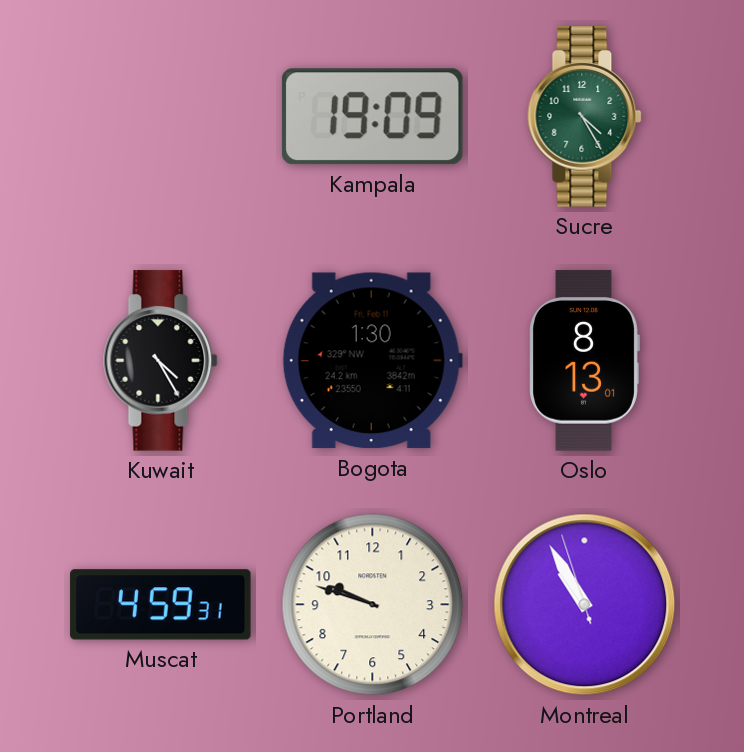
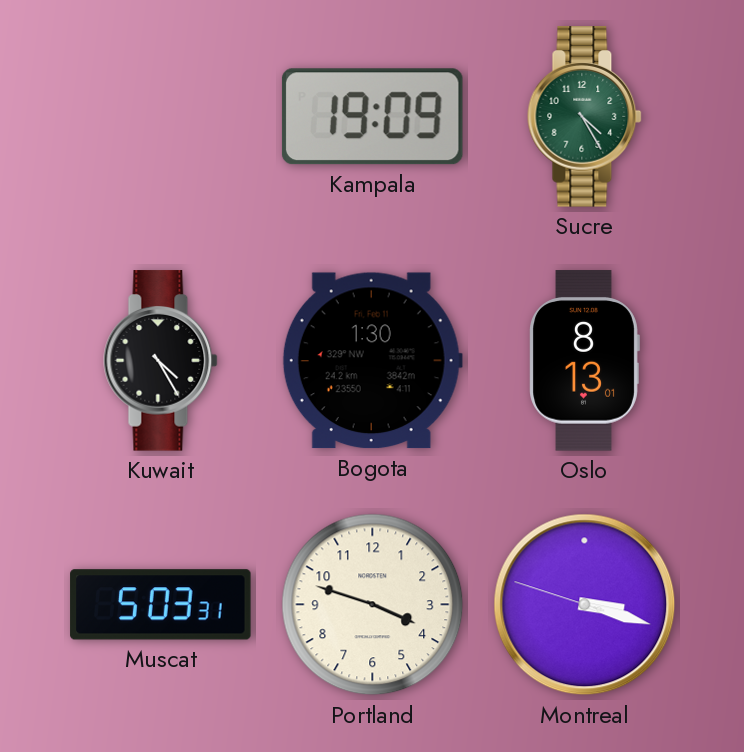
Muscat: 4:59 -> 5:03
Portland: 9:48 -> 3:48
Montreal: 10:54 -> 3:17
